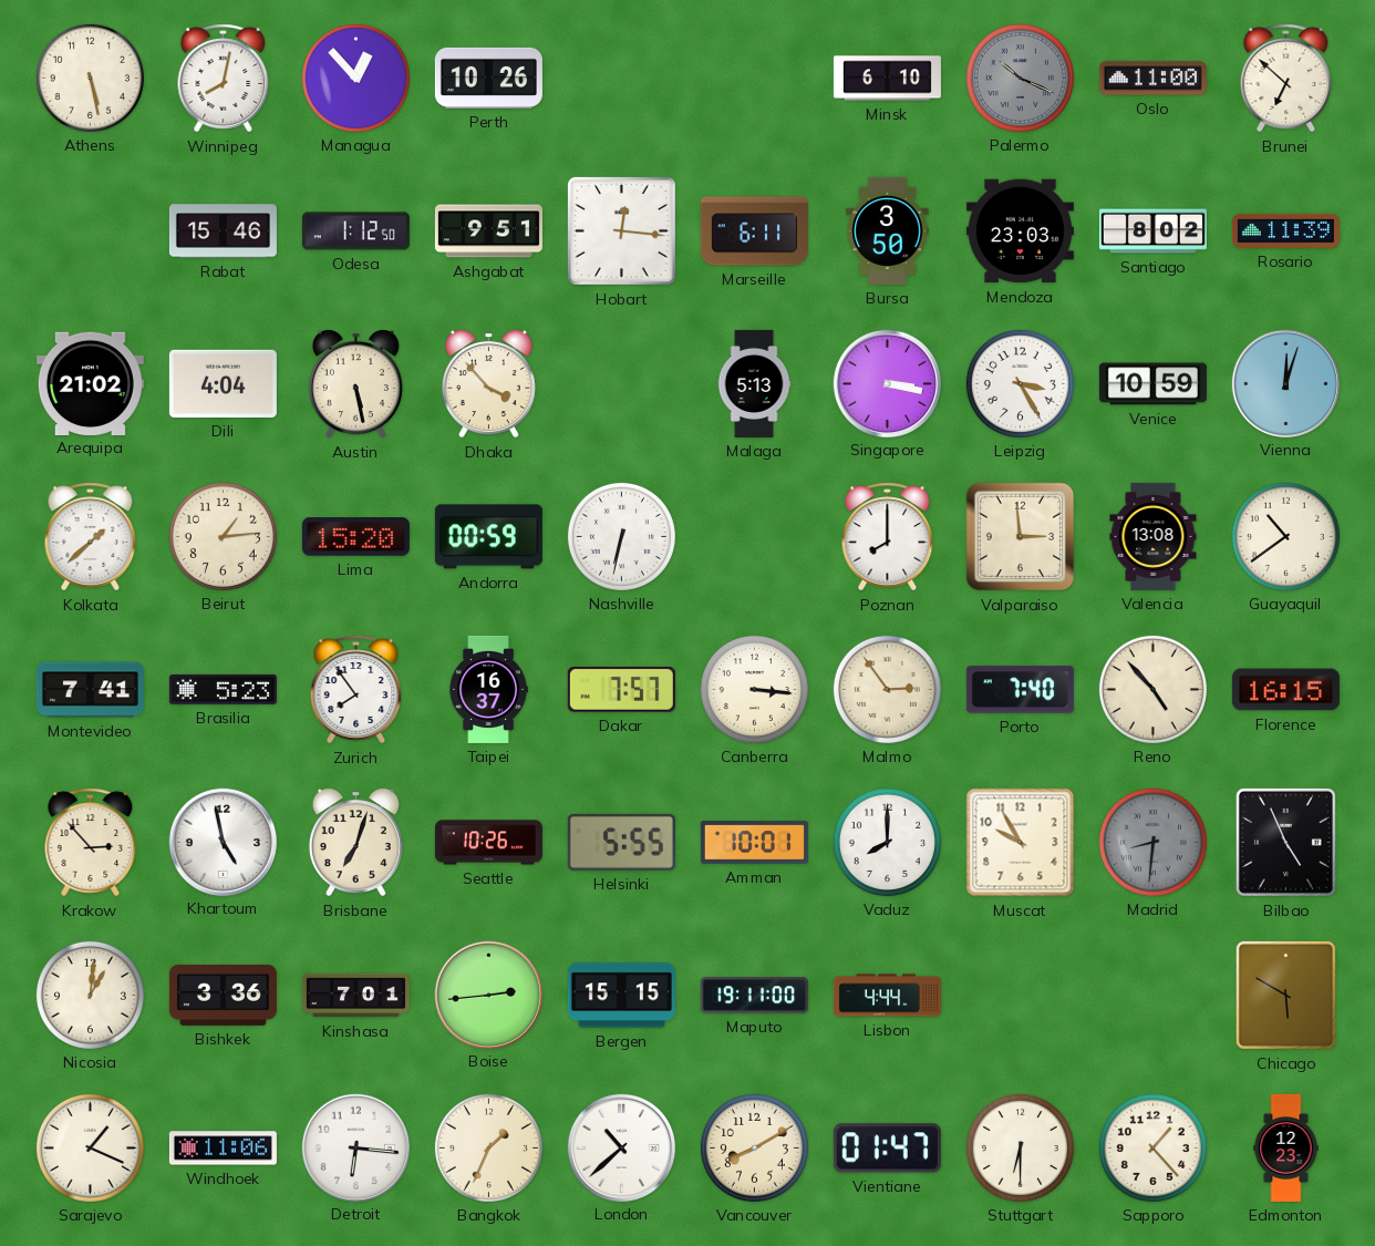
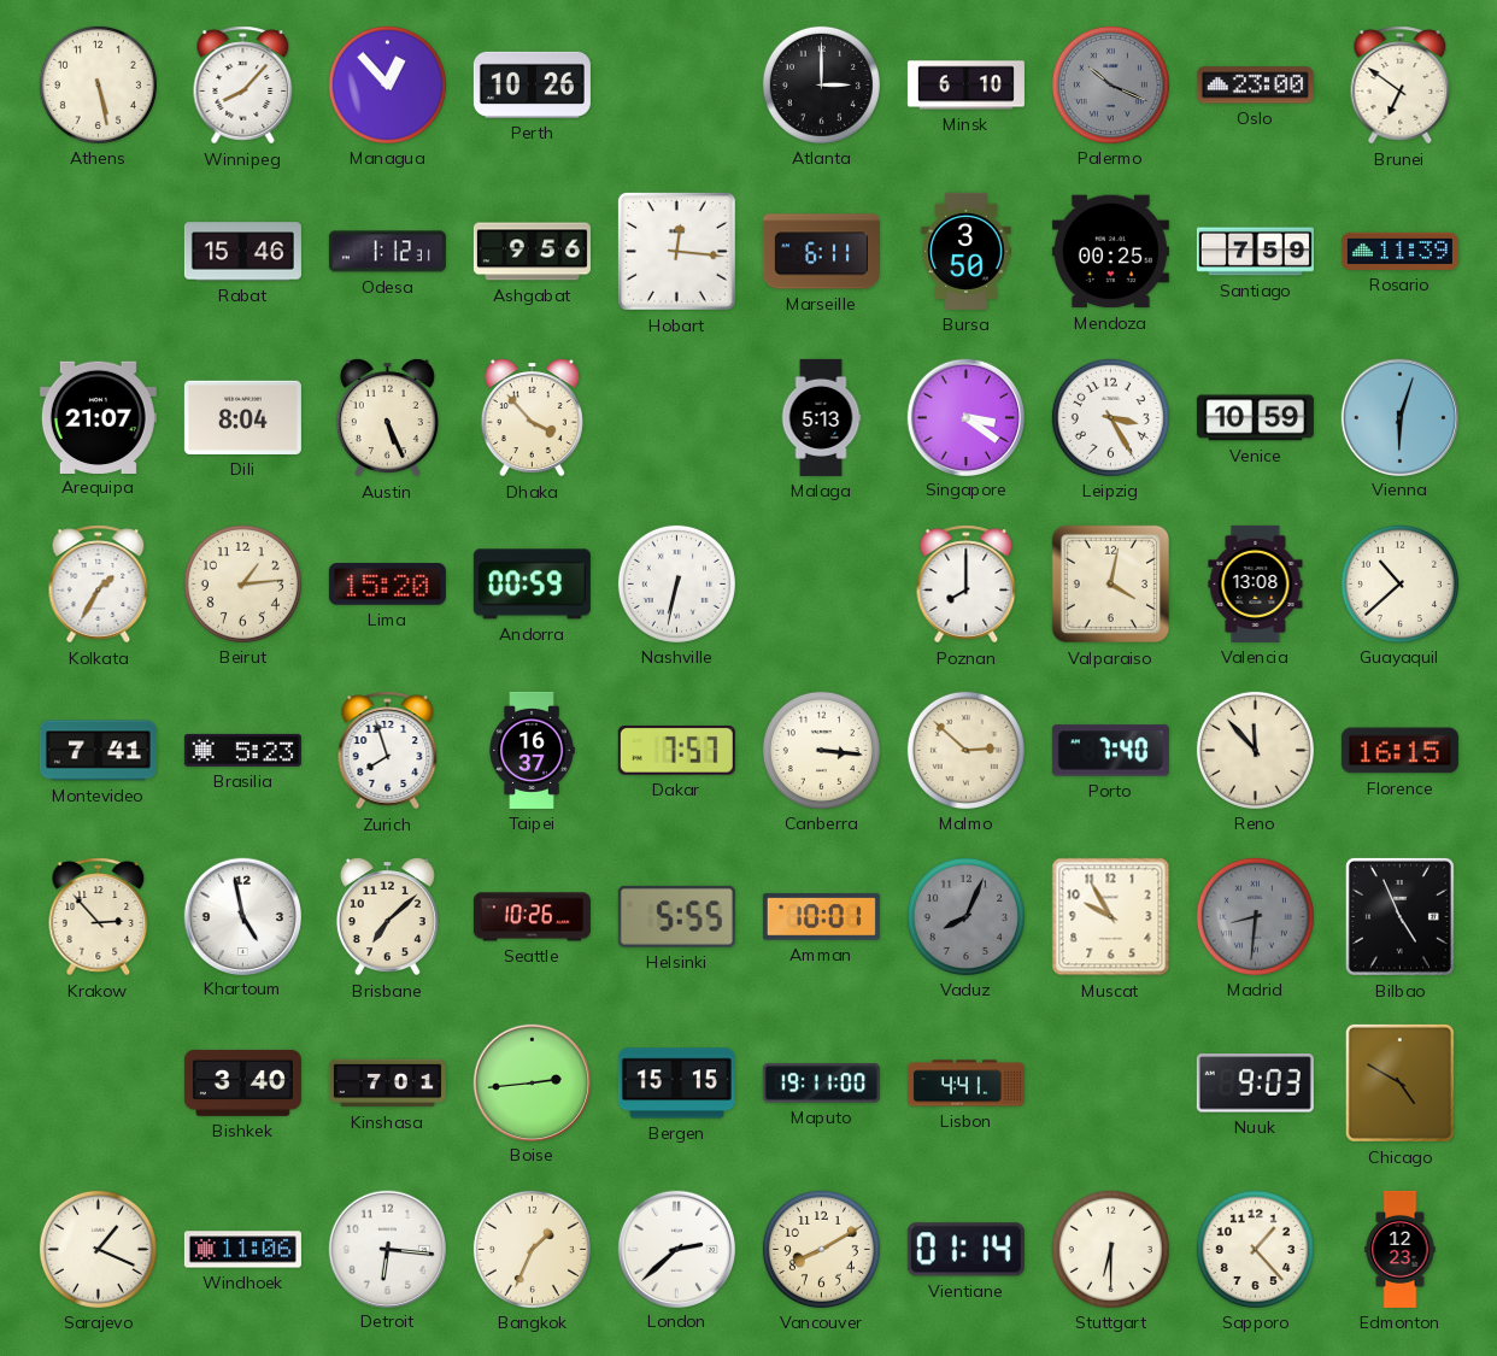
Winnipeg: 8:02 -> 8:07
Atlanta: none -> 3:00
Oslo: 11:00 -> 23:00
Brunei: 6:52 -> 6:51
Odesa: 1:12:50 -> 1:12:31
Ashgabat: 9:51 -> 9:56
Mendoza: 23:03 -> 00:25
Santiago: 8:02 -> 7:59
Arequipa: 21:02 -> 21:07
Dili: 4:04 -> 8:04
Austin: 5:28 -> 5:26
Singapore: 3:17 -> 3:21
Vienna: 12:03 -> 6:03
Kolkata: 1:38 -> 1:35
Valparaiso: 2:59 -> 4:02
Guayaquil: 10:39 -> 10:38
Zurich: 7:54 -> 7:57
Malmo: 2:54 -> 2:52
Reno: 4:53 -> 11:53
Brisbane: 7:03 -> 7:08
Vaduz: 8:00 -> 8:04
Vaduz dial: white -> grey
Nicosia: 1:01 -> none
Bishkek: 3:36 -> 3:40
Lisbon: 4:44 -> 4:41
Nuuk: none -> 9:03
Chicago: 5:50 -> 4:50
London: 10:38 -> 2:38
Vientiane: 01:47 -> 01:14
